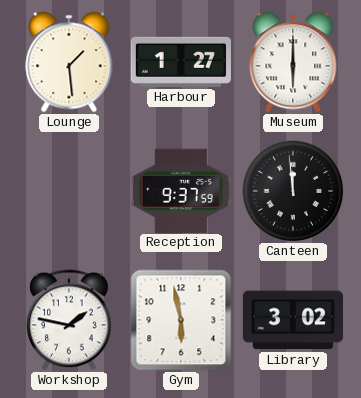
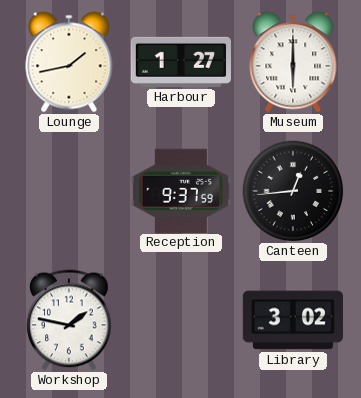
Lounge: 1:29 -> 1:43
Canteen: 11:59 -> 12:44
Gym: 5:58 -> none
